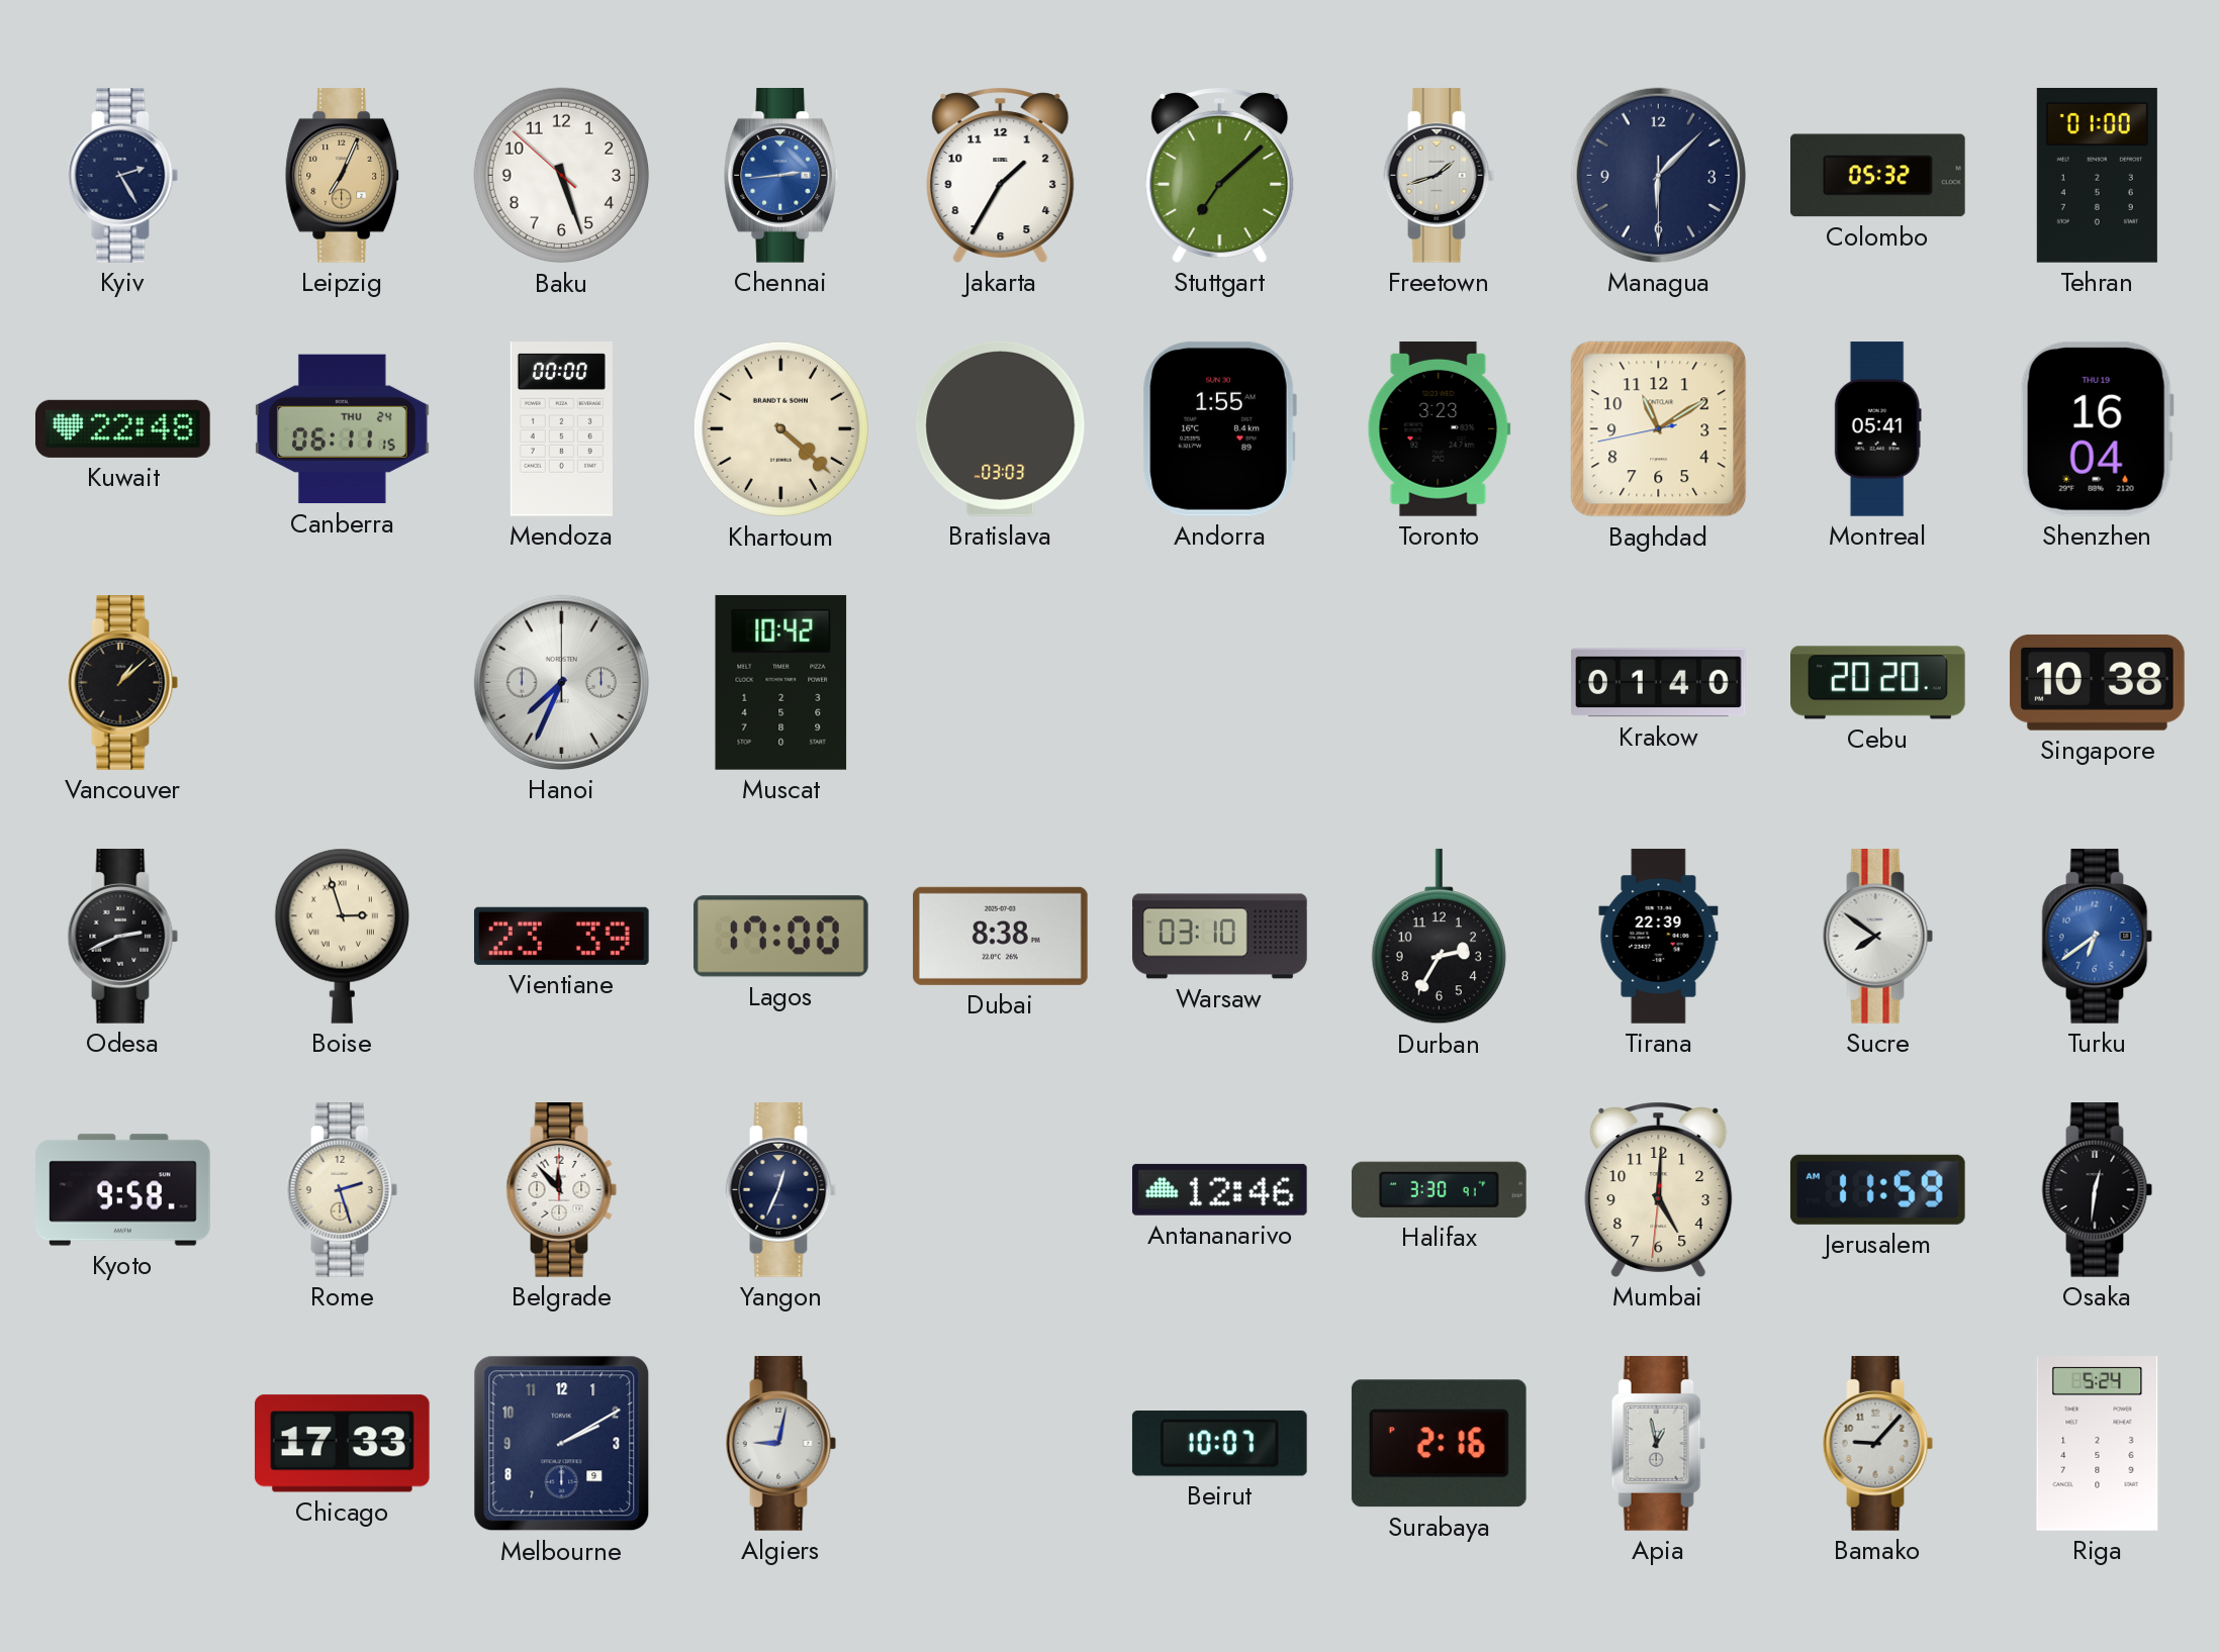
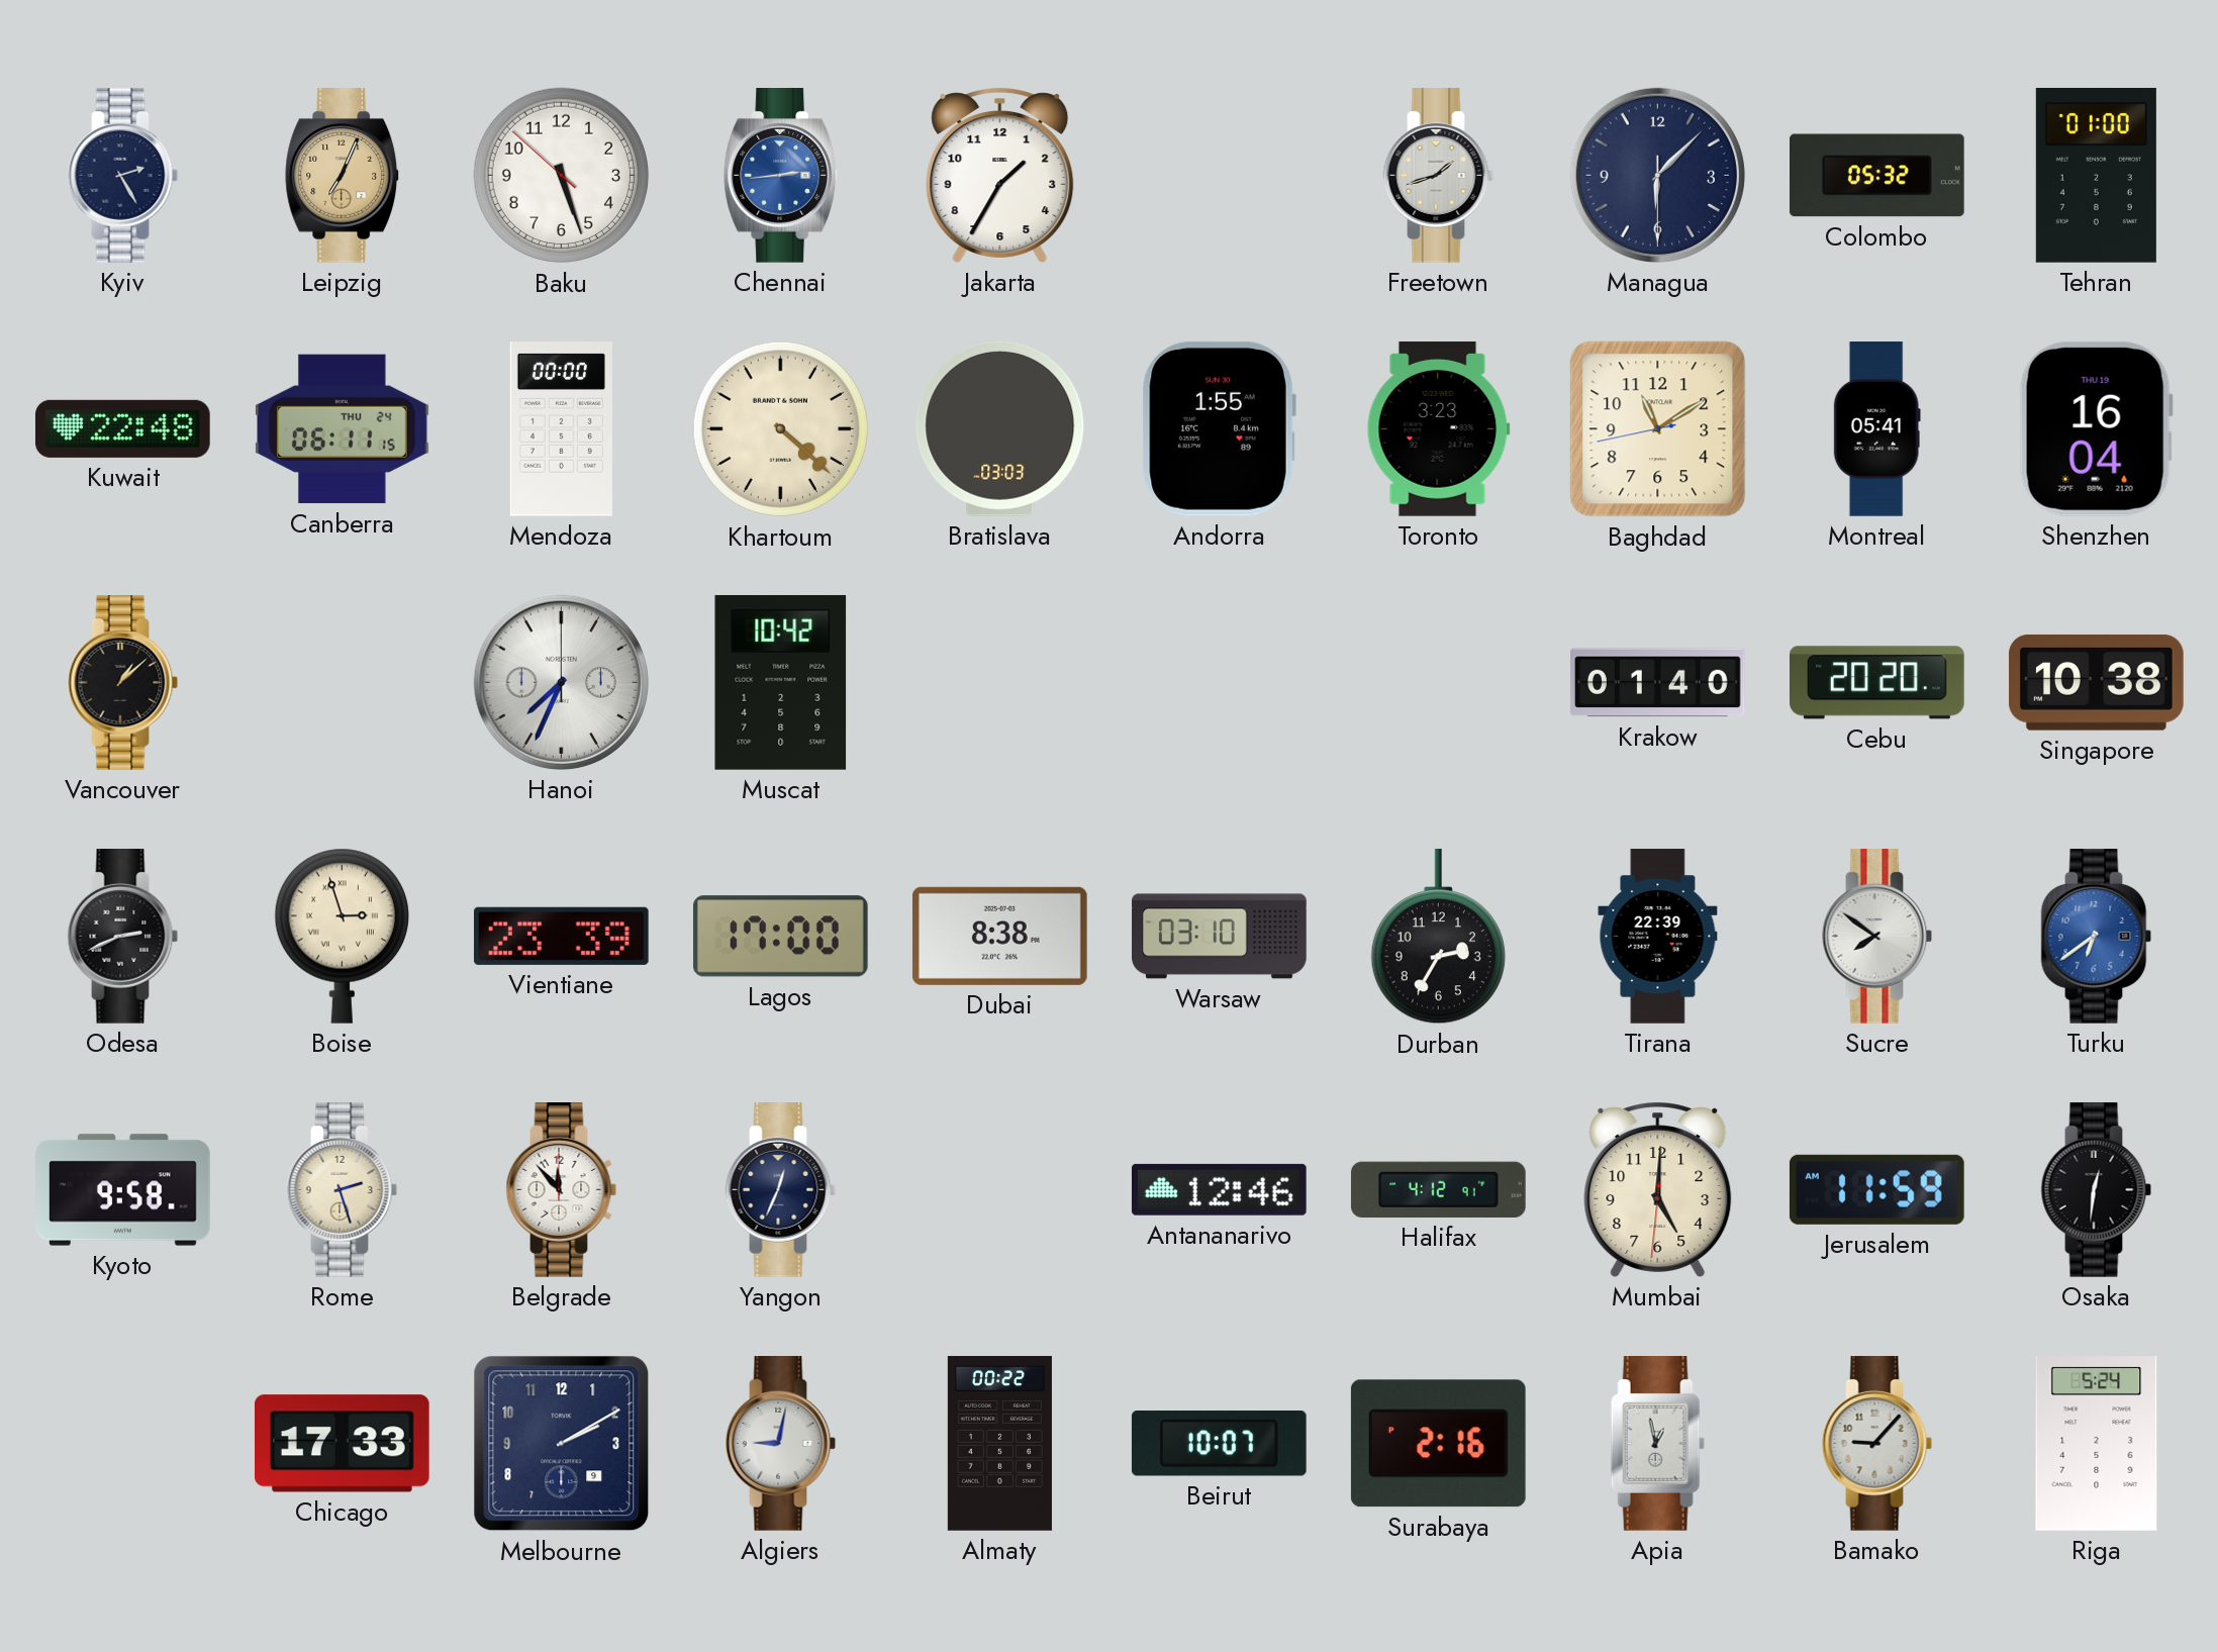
Stuttgart: 7:08 -> none
Halifax: 3:30 -> 4:12
Almaty: none -> 00:22
